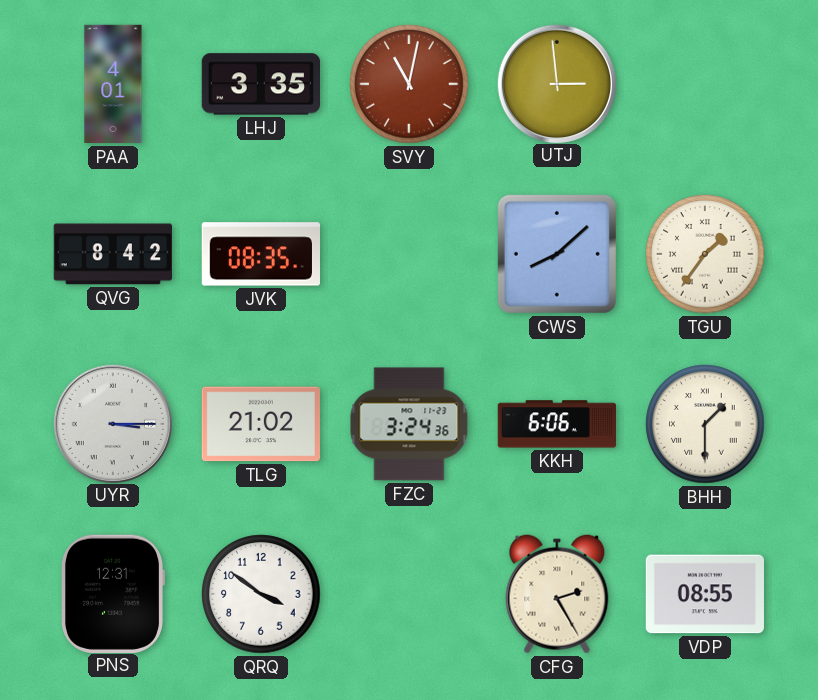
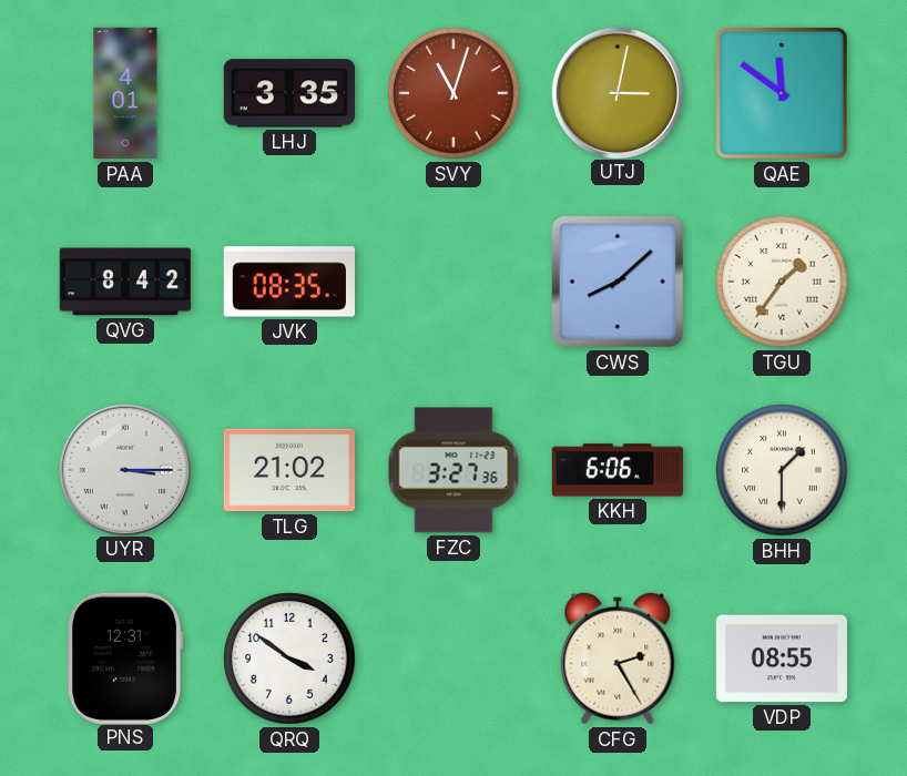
SVY: 11:02 -> 11:03
UTJ: 2:59 -> 3:02
QAE: none -> 11:51
FZC: 3:24 -> 3:27
